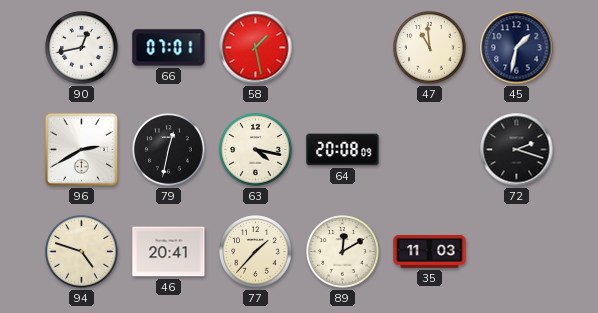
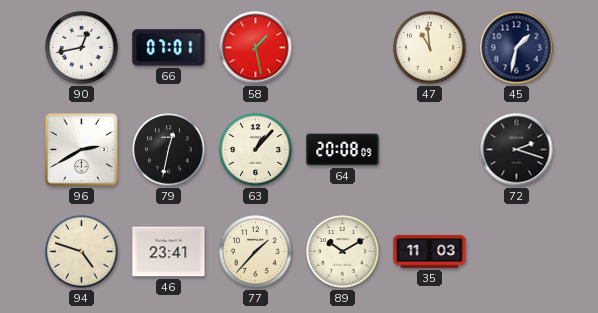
63: 4:17 -> 1:07
46: 20:41 -> 23:41
89: 12:10 -> 10:10
